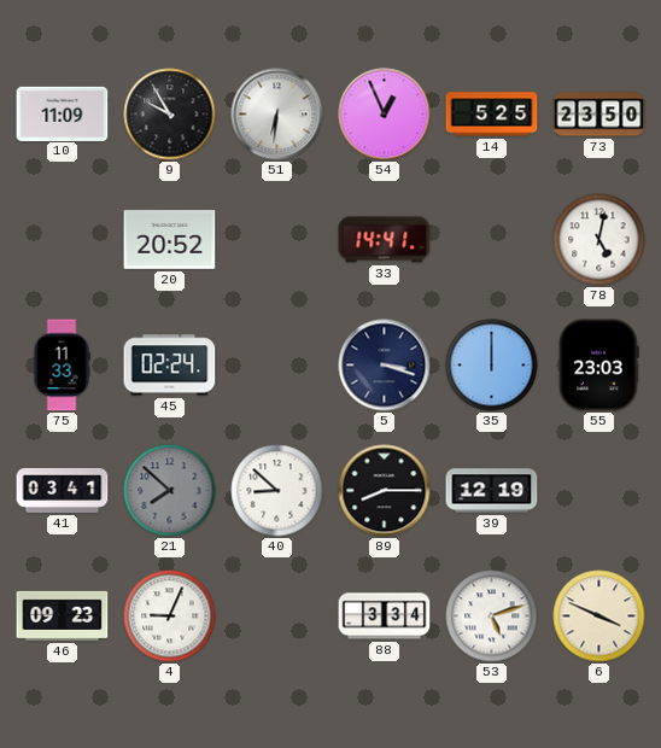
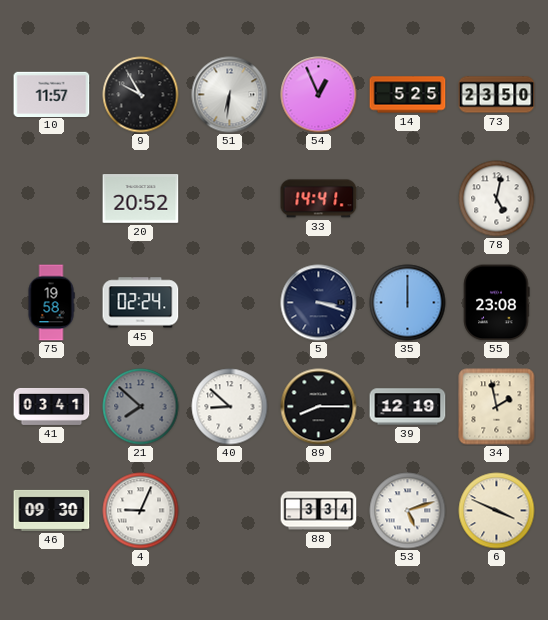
10: 11:09 -> 11:57
75: 11:33 -> 19:58
55: 23:03 -> 23:08
34: none -> 1:58
46: 09:23 -> 09:30
